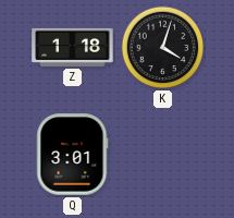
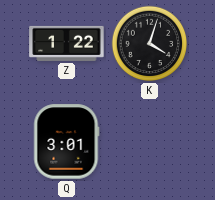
Z: 1:18 -> 1:22
